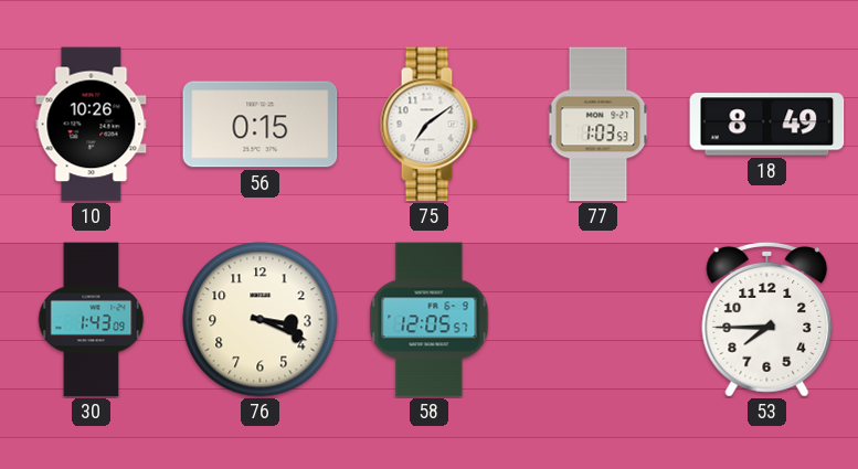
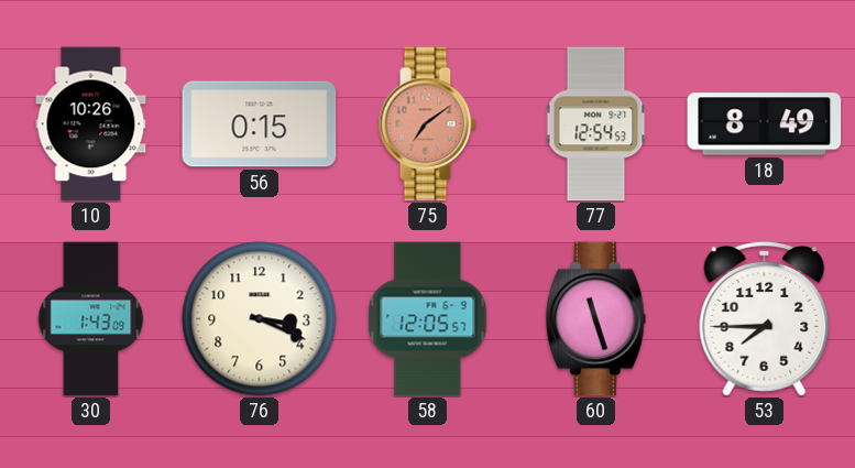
75 dial: white -> salmon
77: 1:03 -> 12:54
60: none -> 11:27
